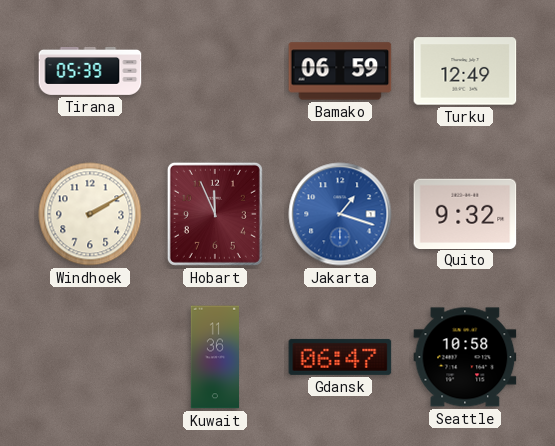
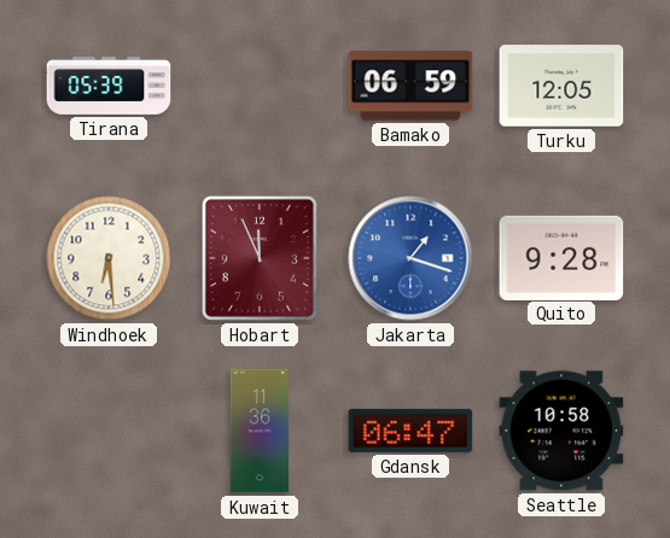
Turku: 12:49 -> 12:05
Windhoek: 2:10 -> 6:29
Quito: 9:32 -> 9:28
